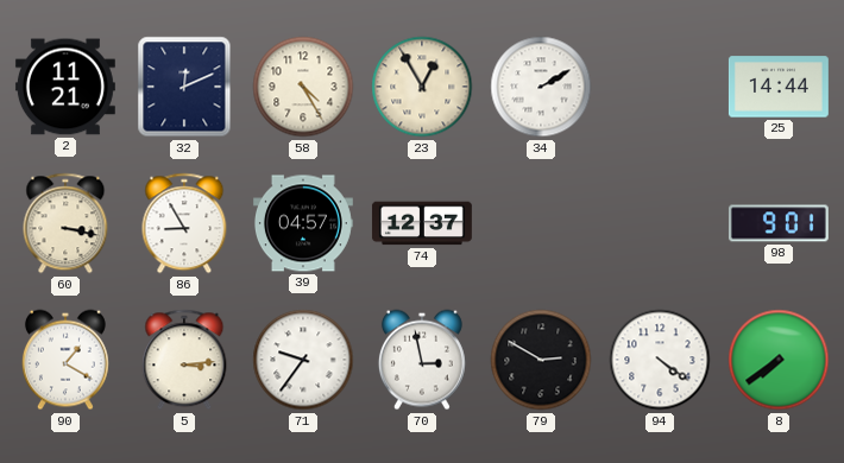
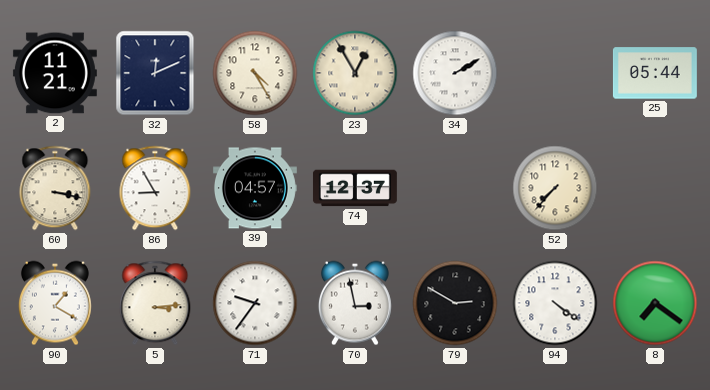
25: 14:44 -> 05:44
52: none -> 7:37
98: 9:01 -> none
8: 7:39 -> 7:21
